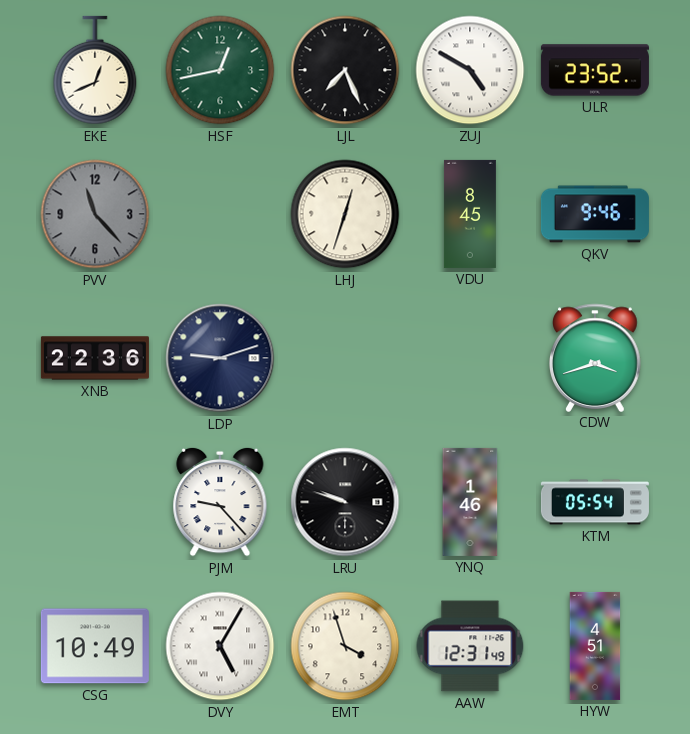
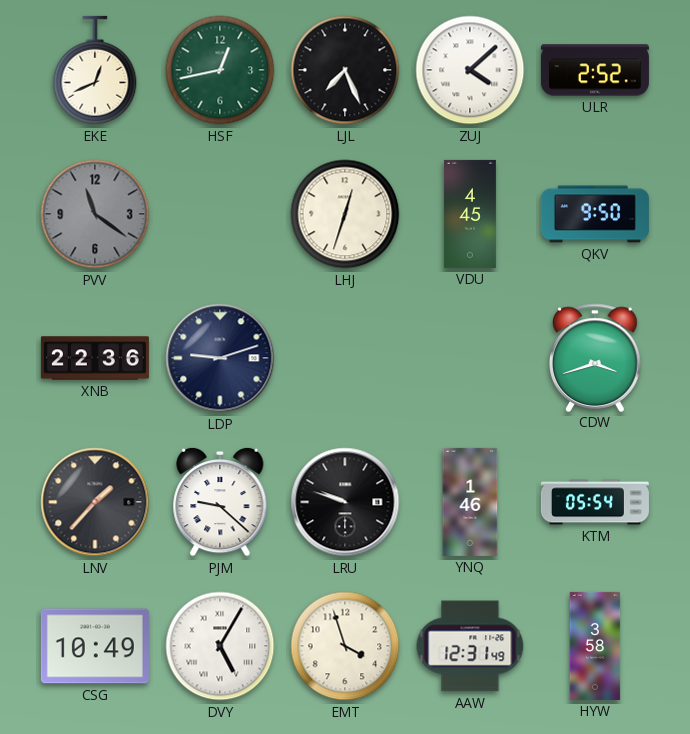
ZUJ: 4:50 -> 4:08
ULR: 23:52 -> 2:52
PVV: 11:23 -> 11:21
VDU: 8:45 -> 4:45
QKV: 9:46 -> 9:50
LNV: none -> 1:37
PJM: 9:23 -> 9:22
HYW: 4:51 -> 3:58
